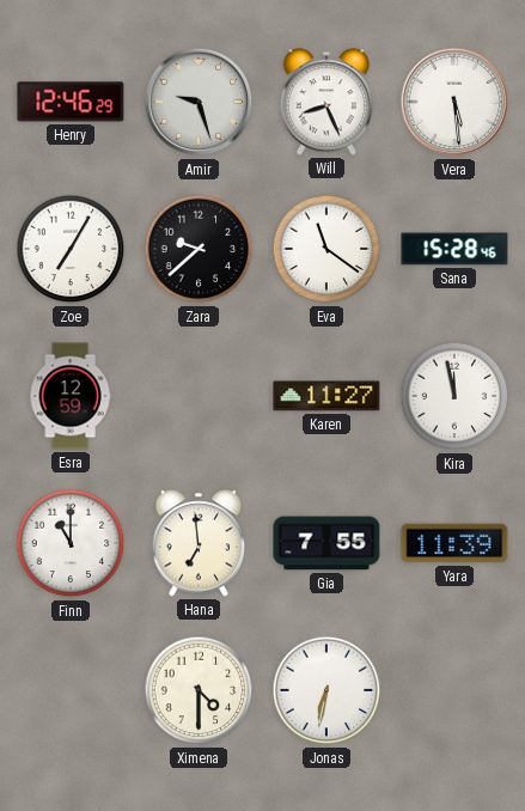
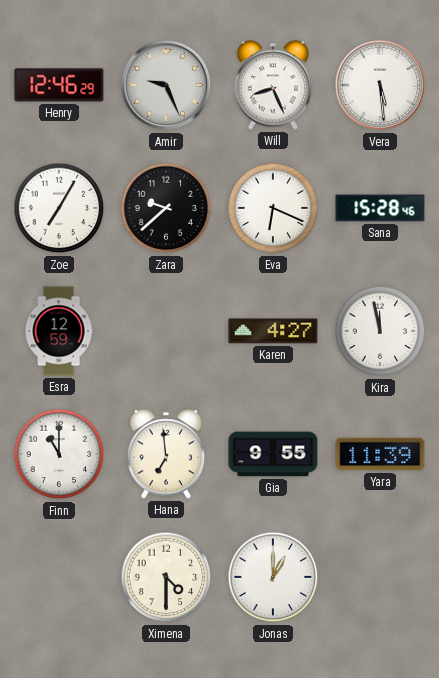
Amir: 9:27 -> 9:26
Eva: 11:21 -> 6:19
Karen: 11:27 -> 4:27
Gia: 7:55 -> 9:55
Jonas: 6:32 -> 1:00
